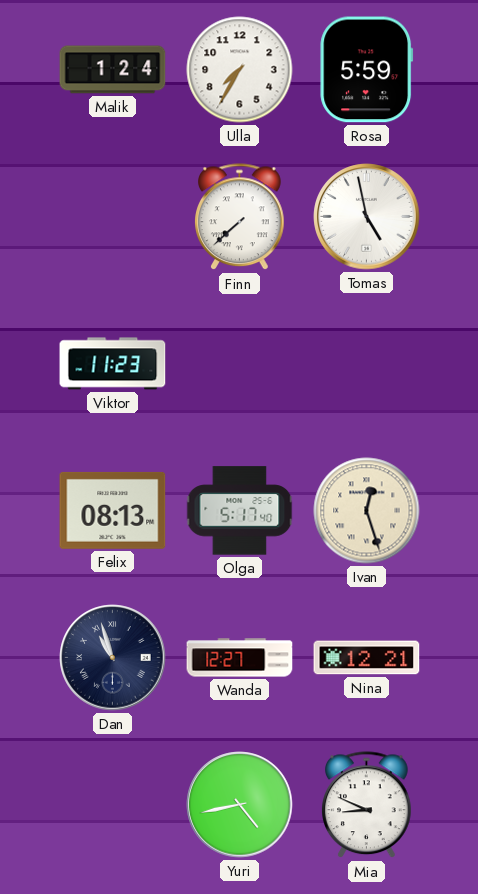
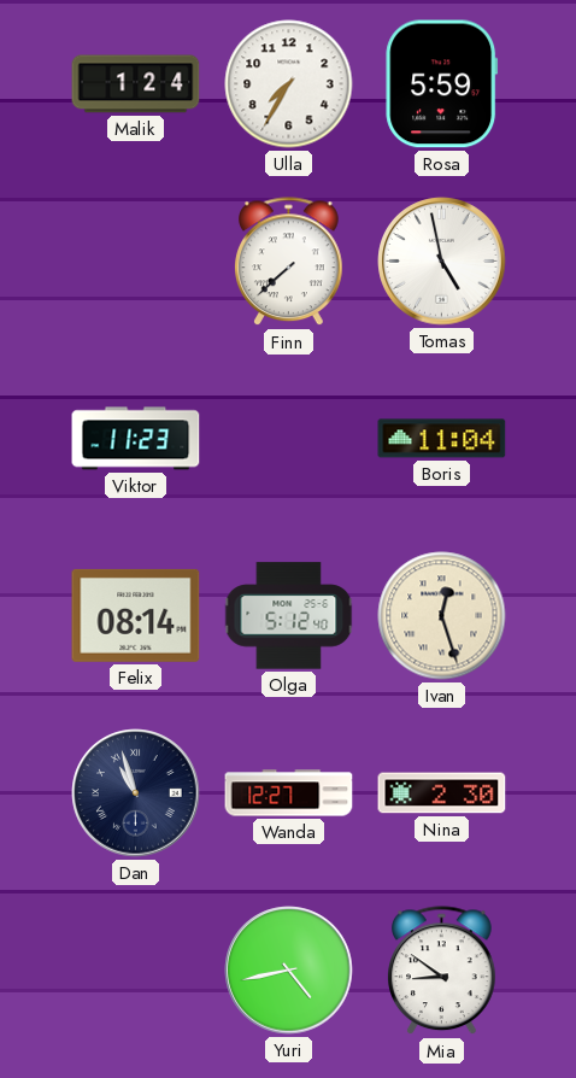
Boris: none -> 11:04
Felix: 08:13 -> 08:14
Olga: 5:17 -> 5:12
Nina: 12:21 -> 2:30
Mia: 8:49 -> 8:51
